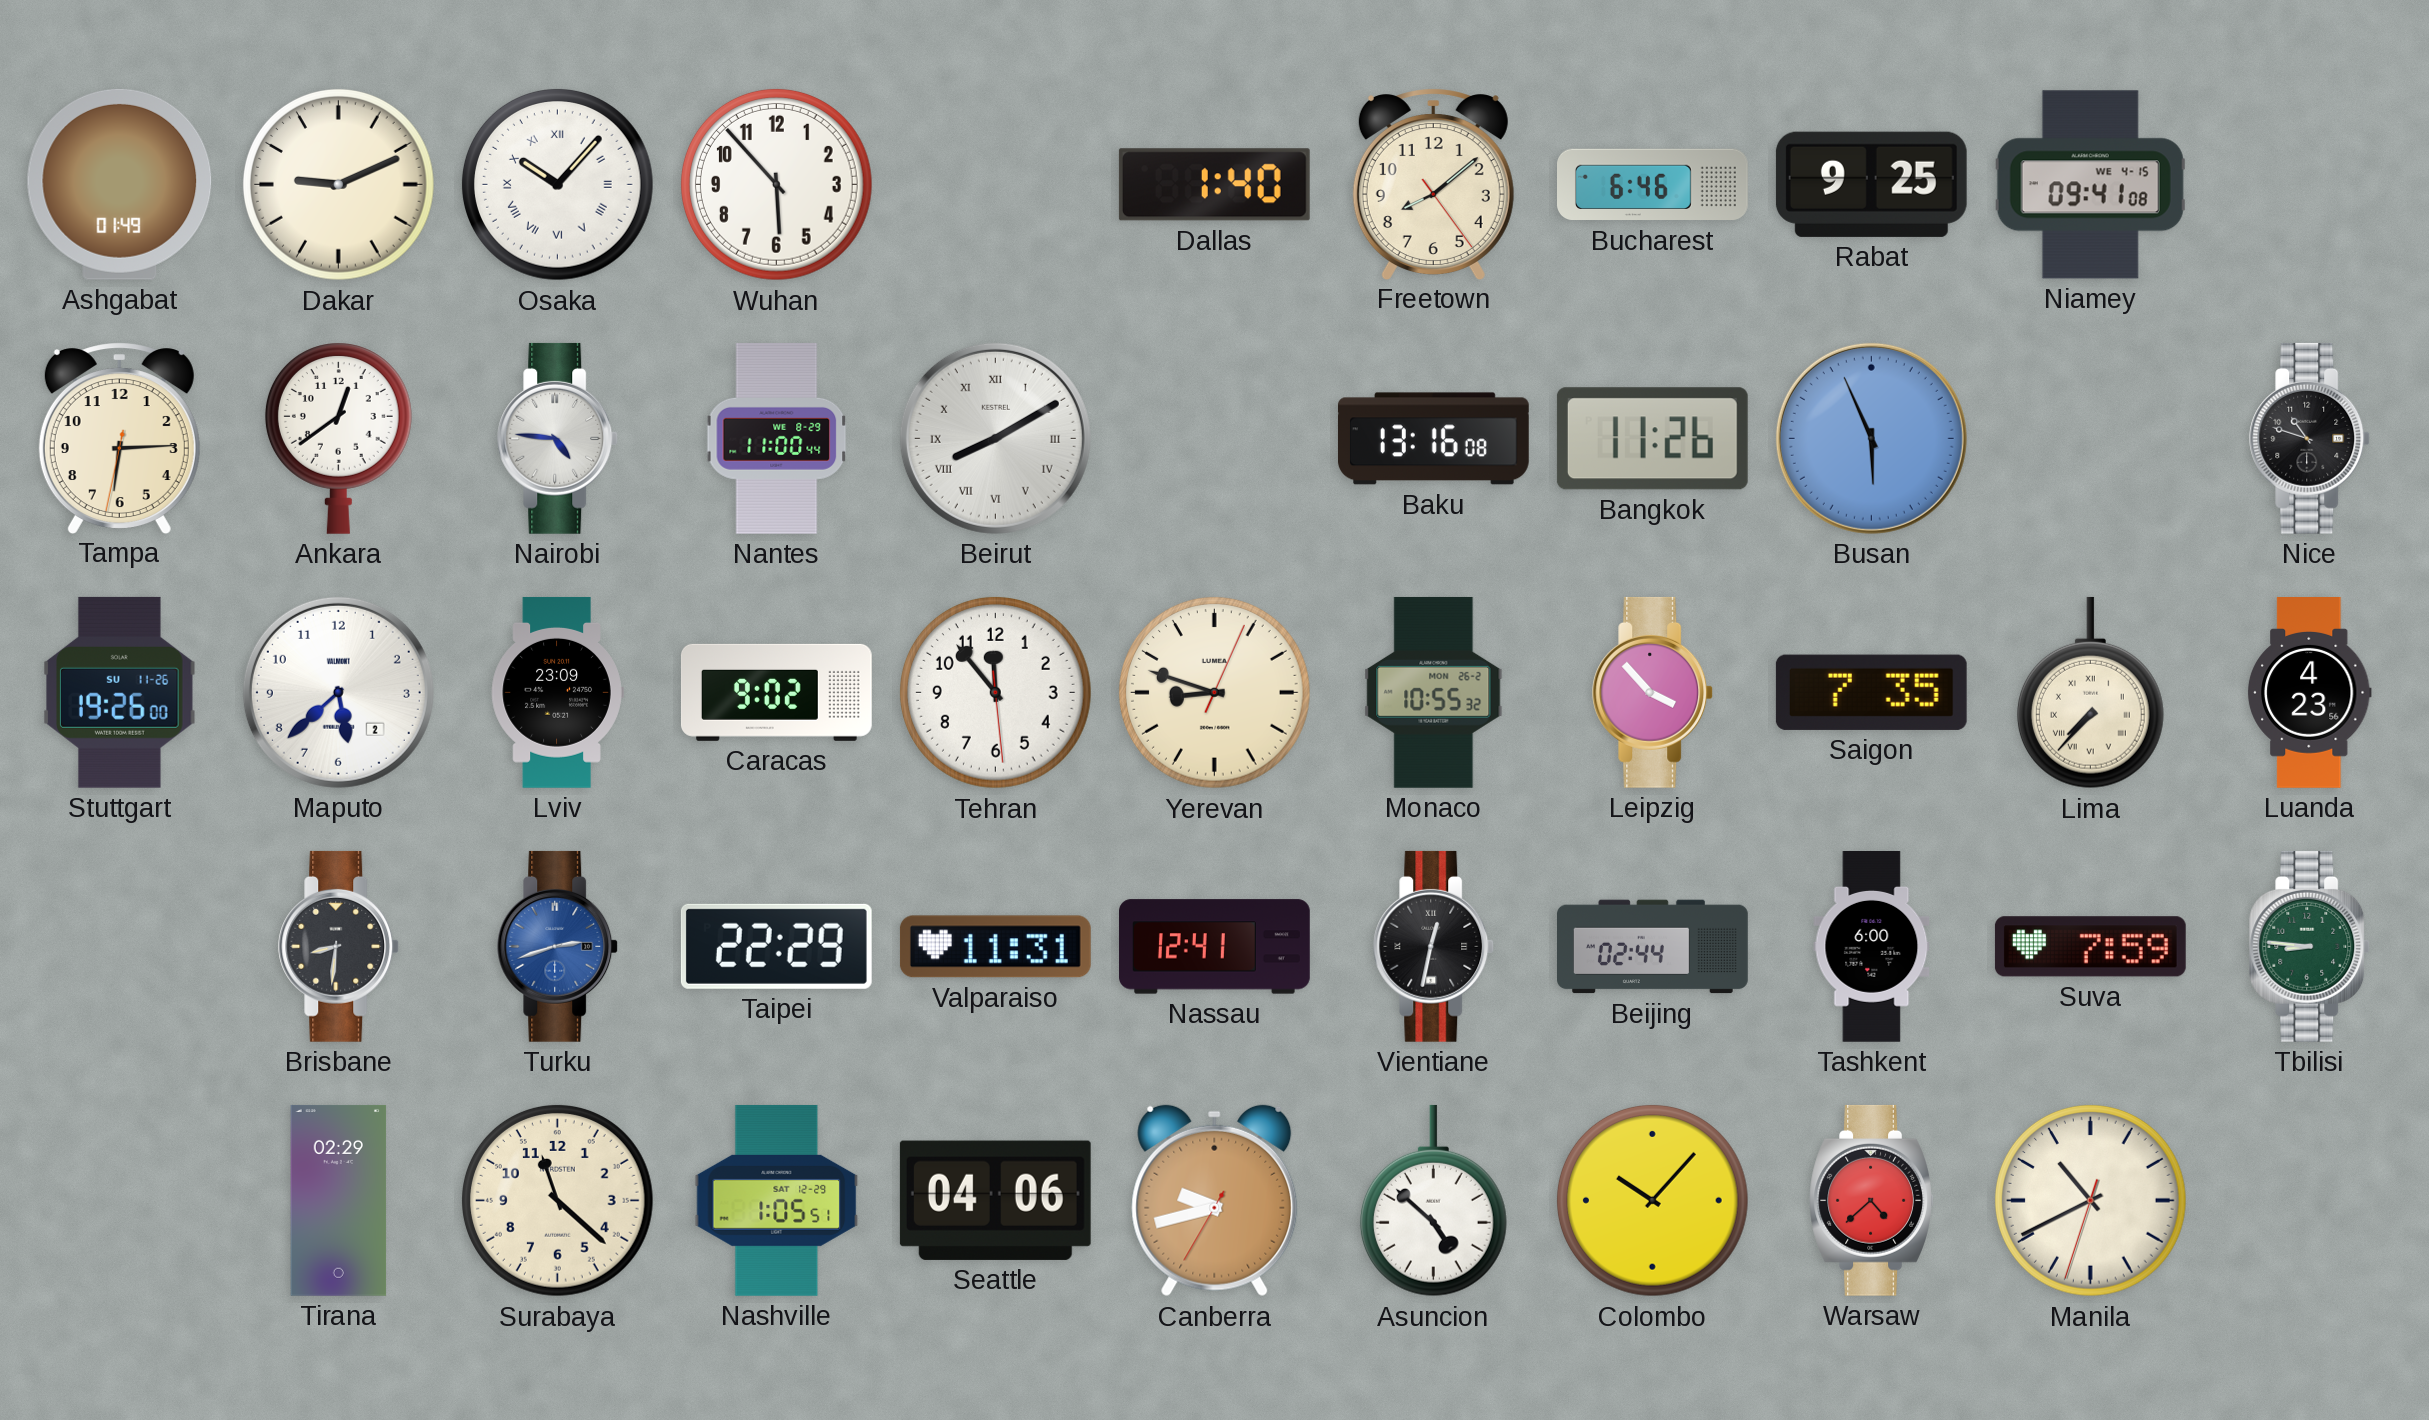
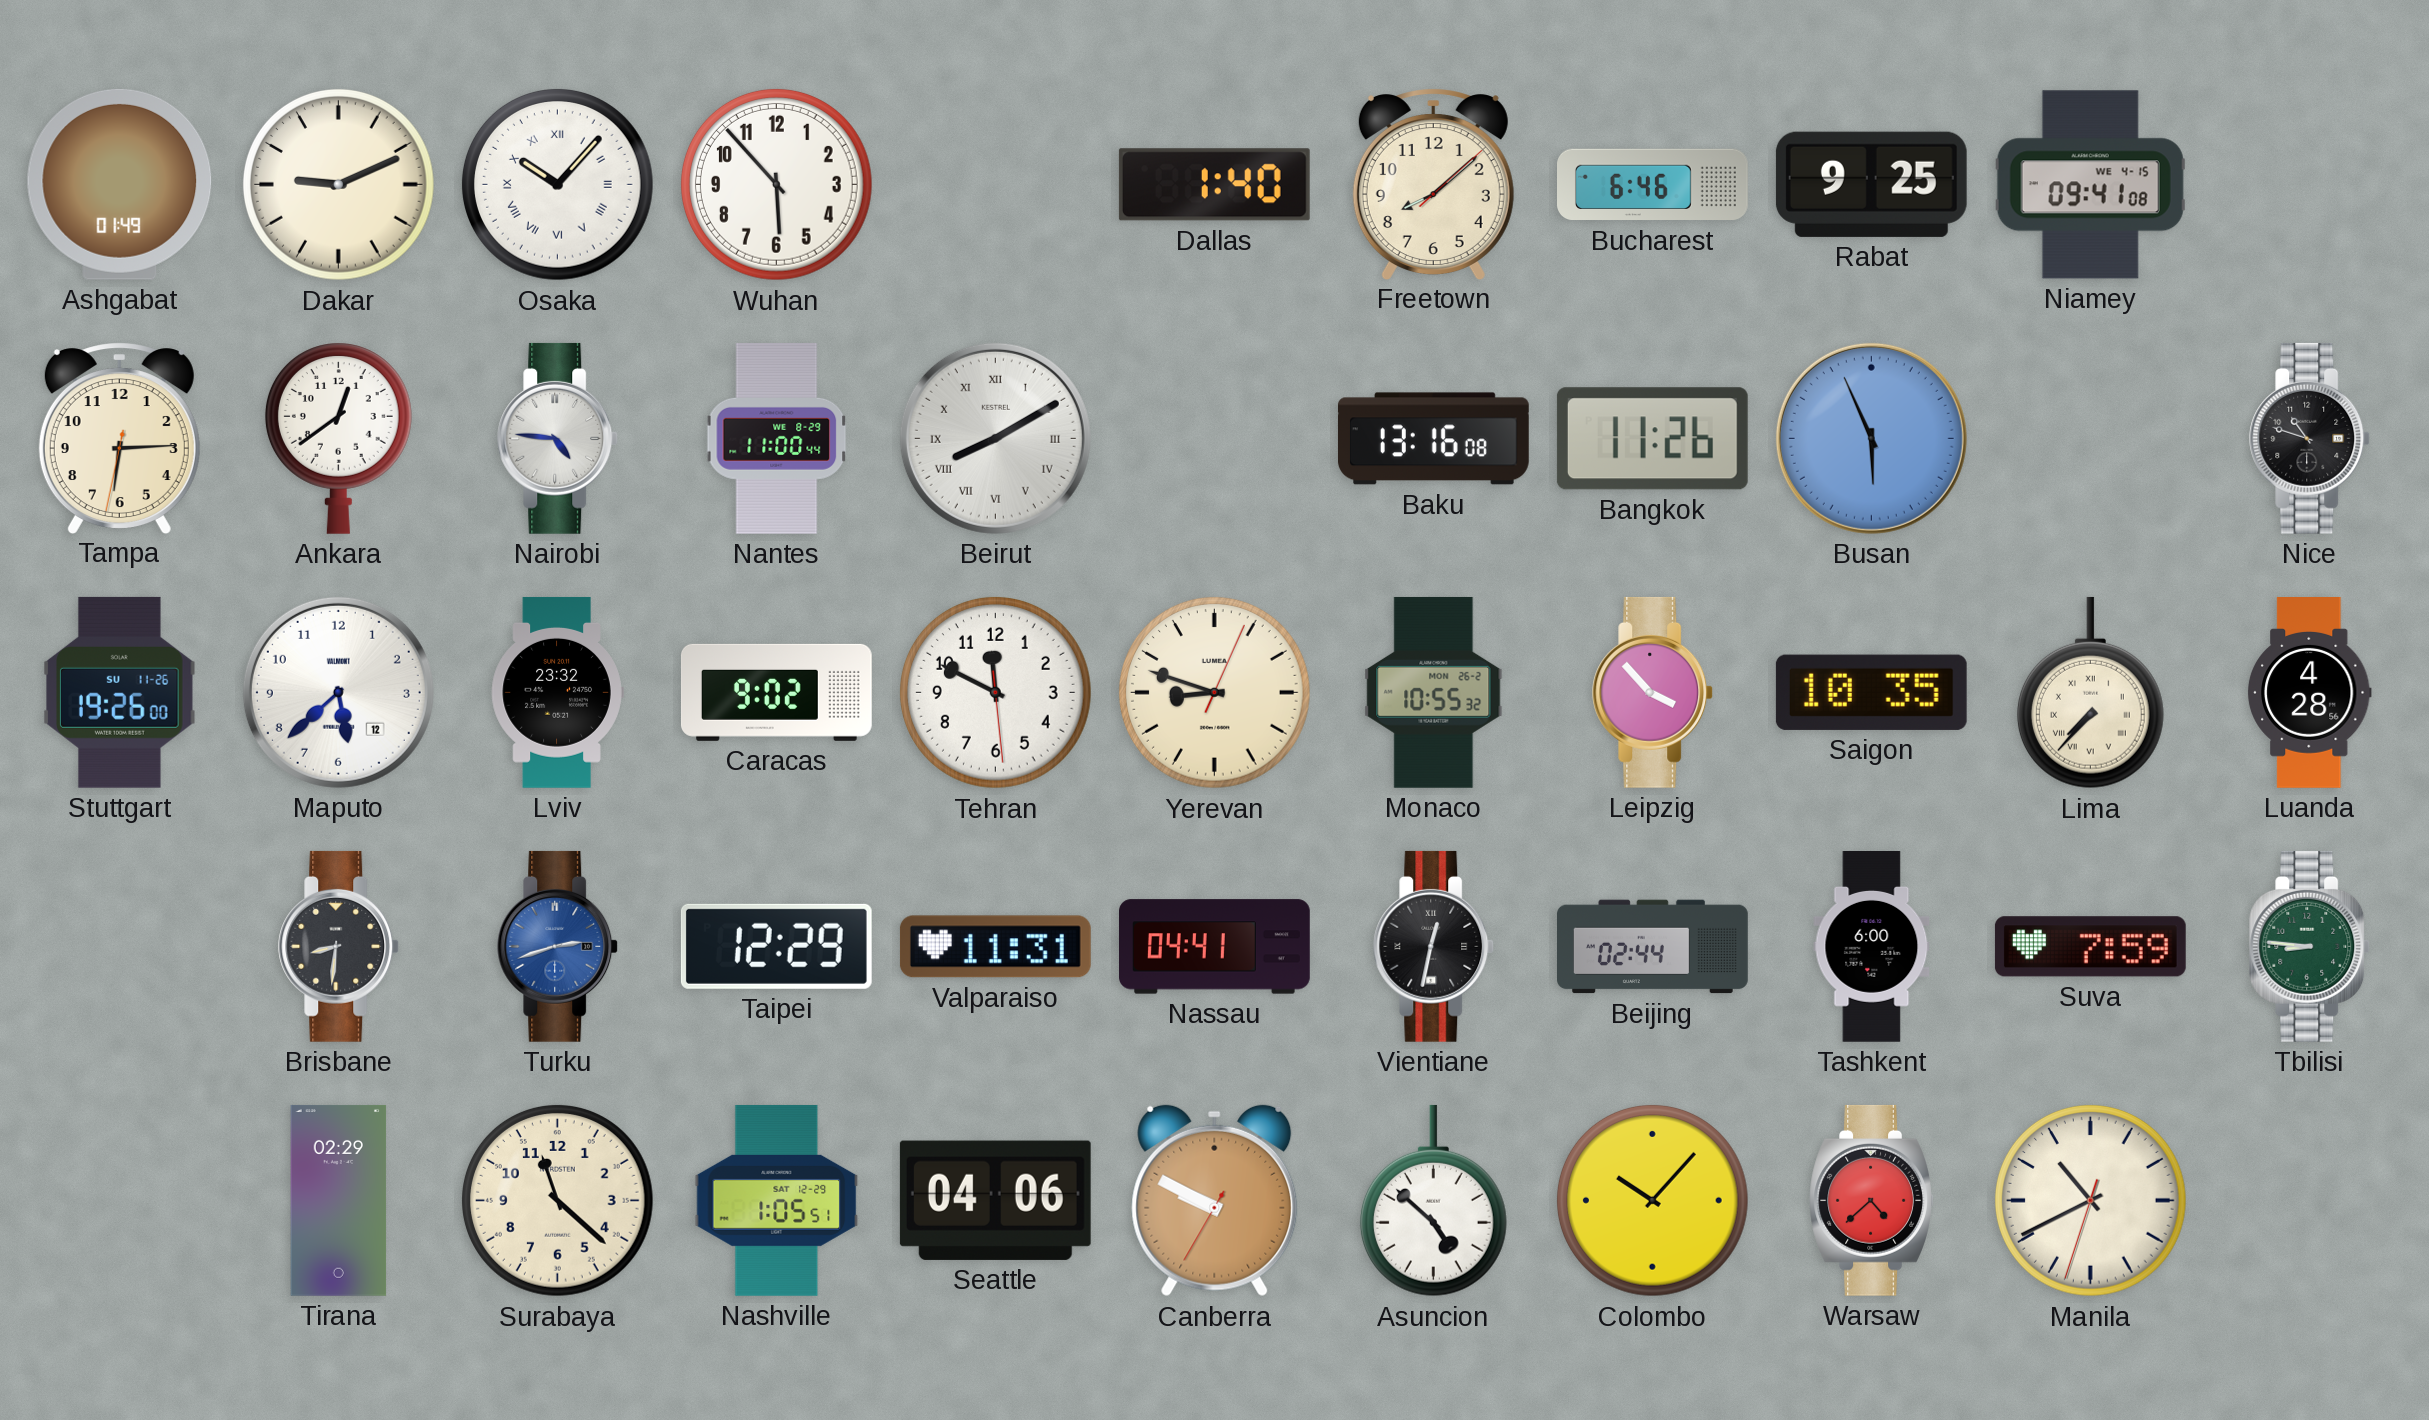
Freetown: 8:08:24 -> 8:08:08
Maputo date: 2 -> 12
Lviv: 23:09 -> 23:32
Tehran: 11:53 -> 11:49
Saigon: 7:35 -> 10:35
Luanda: 4:23 -> 4:28
Taipei: 22:29 -> 12:29
Nassau: 12:41 -> 04:41
Canberra: 9:42 -> 9:49
